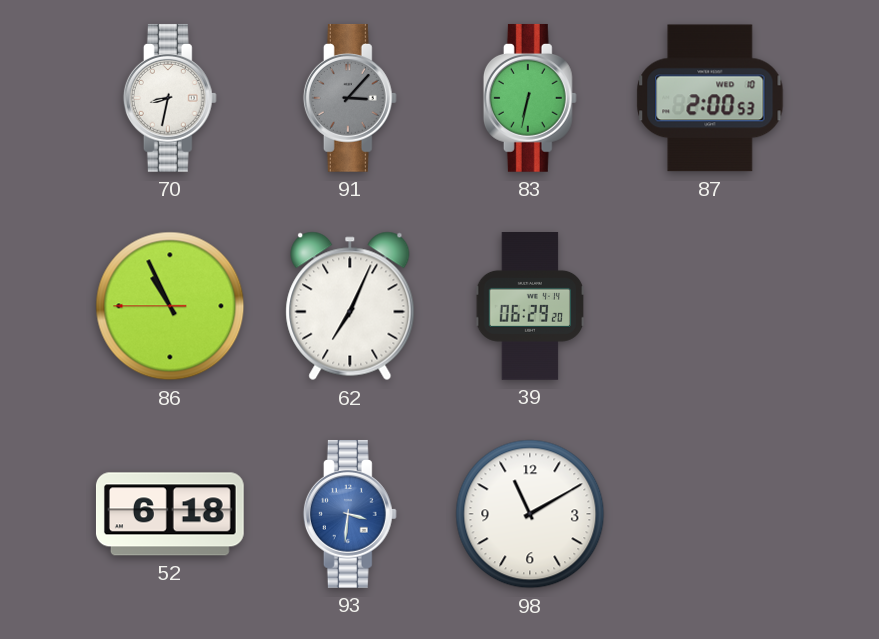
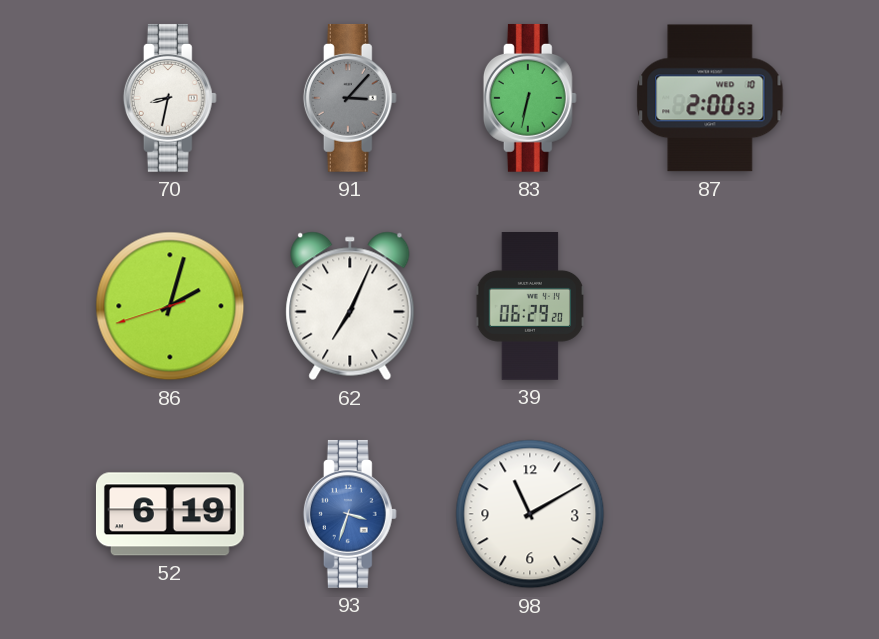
86: 10:55 -> 2:02
52: 6:18 -> 6:19
93: 3:31 -> 3:33
